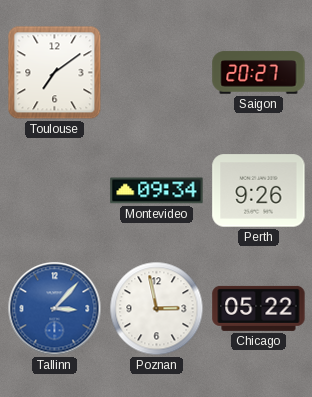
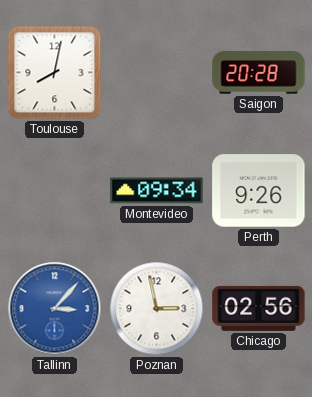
Toulouse: 7:09 -> 8:02
Saigon: 20:27 -> 20:28
Chicago: 05:22 -> 02:56
